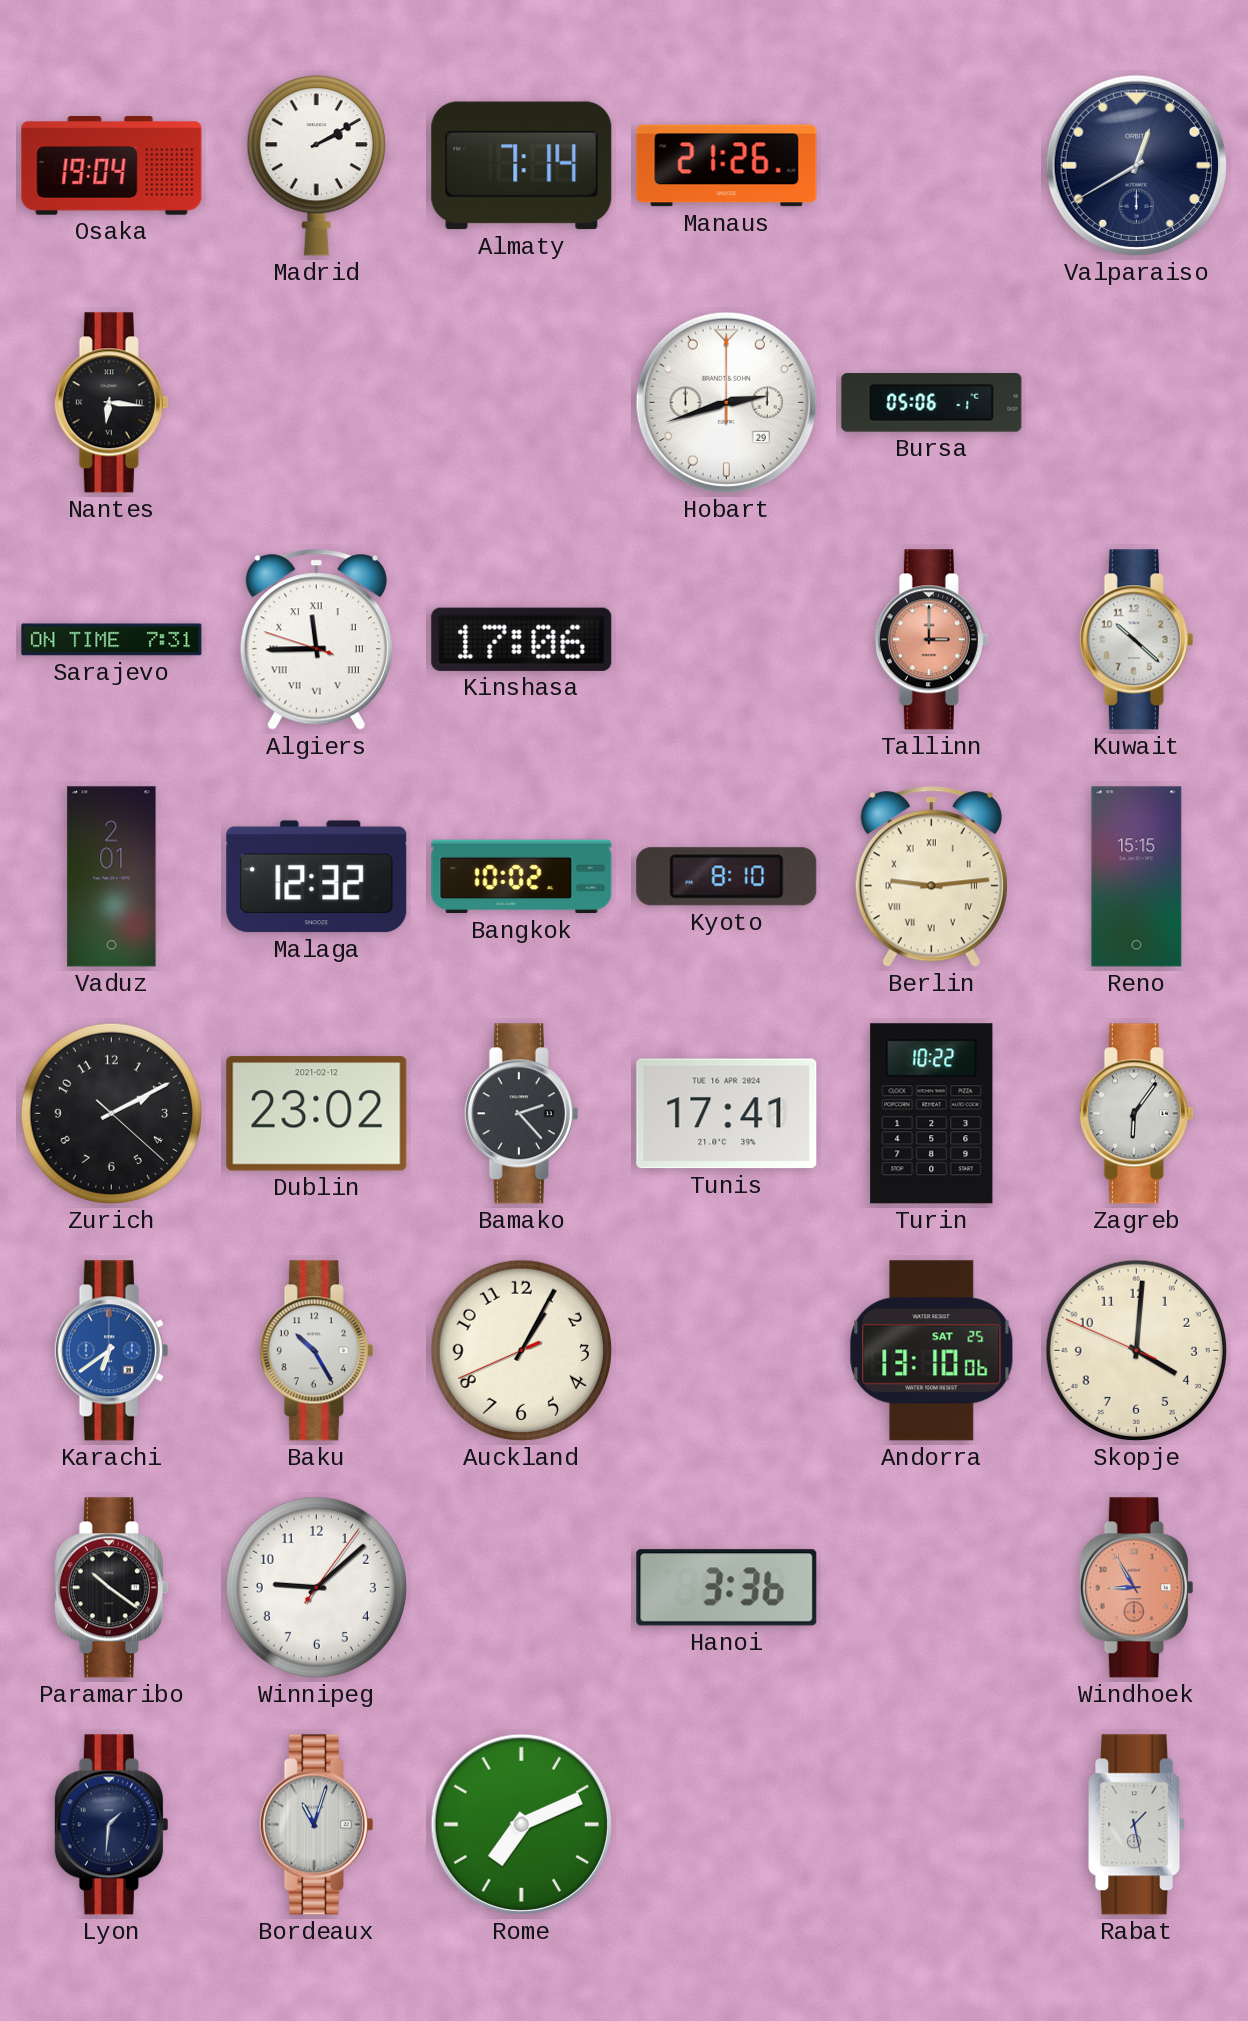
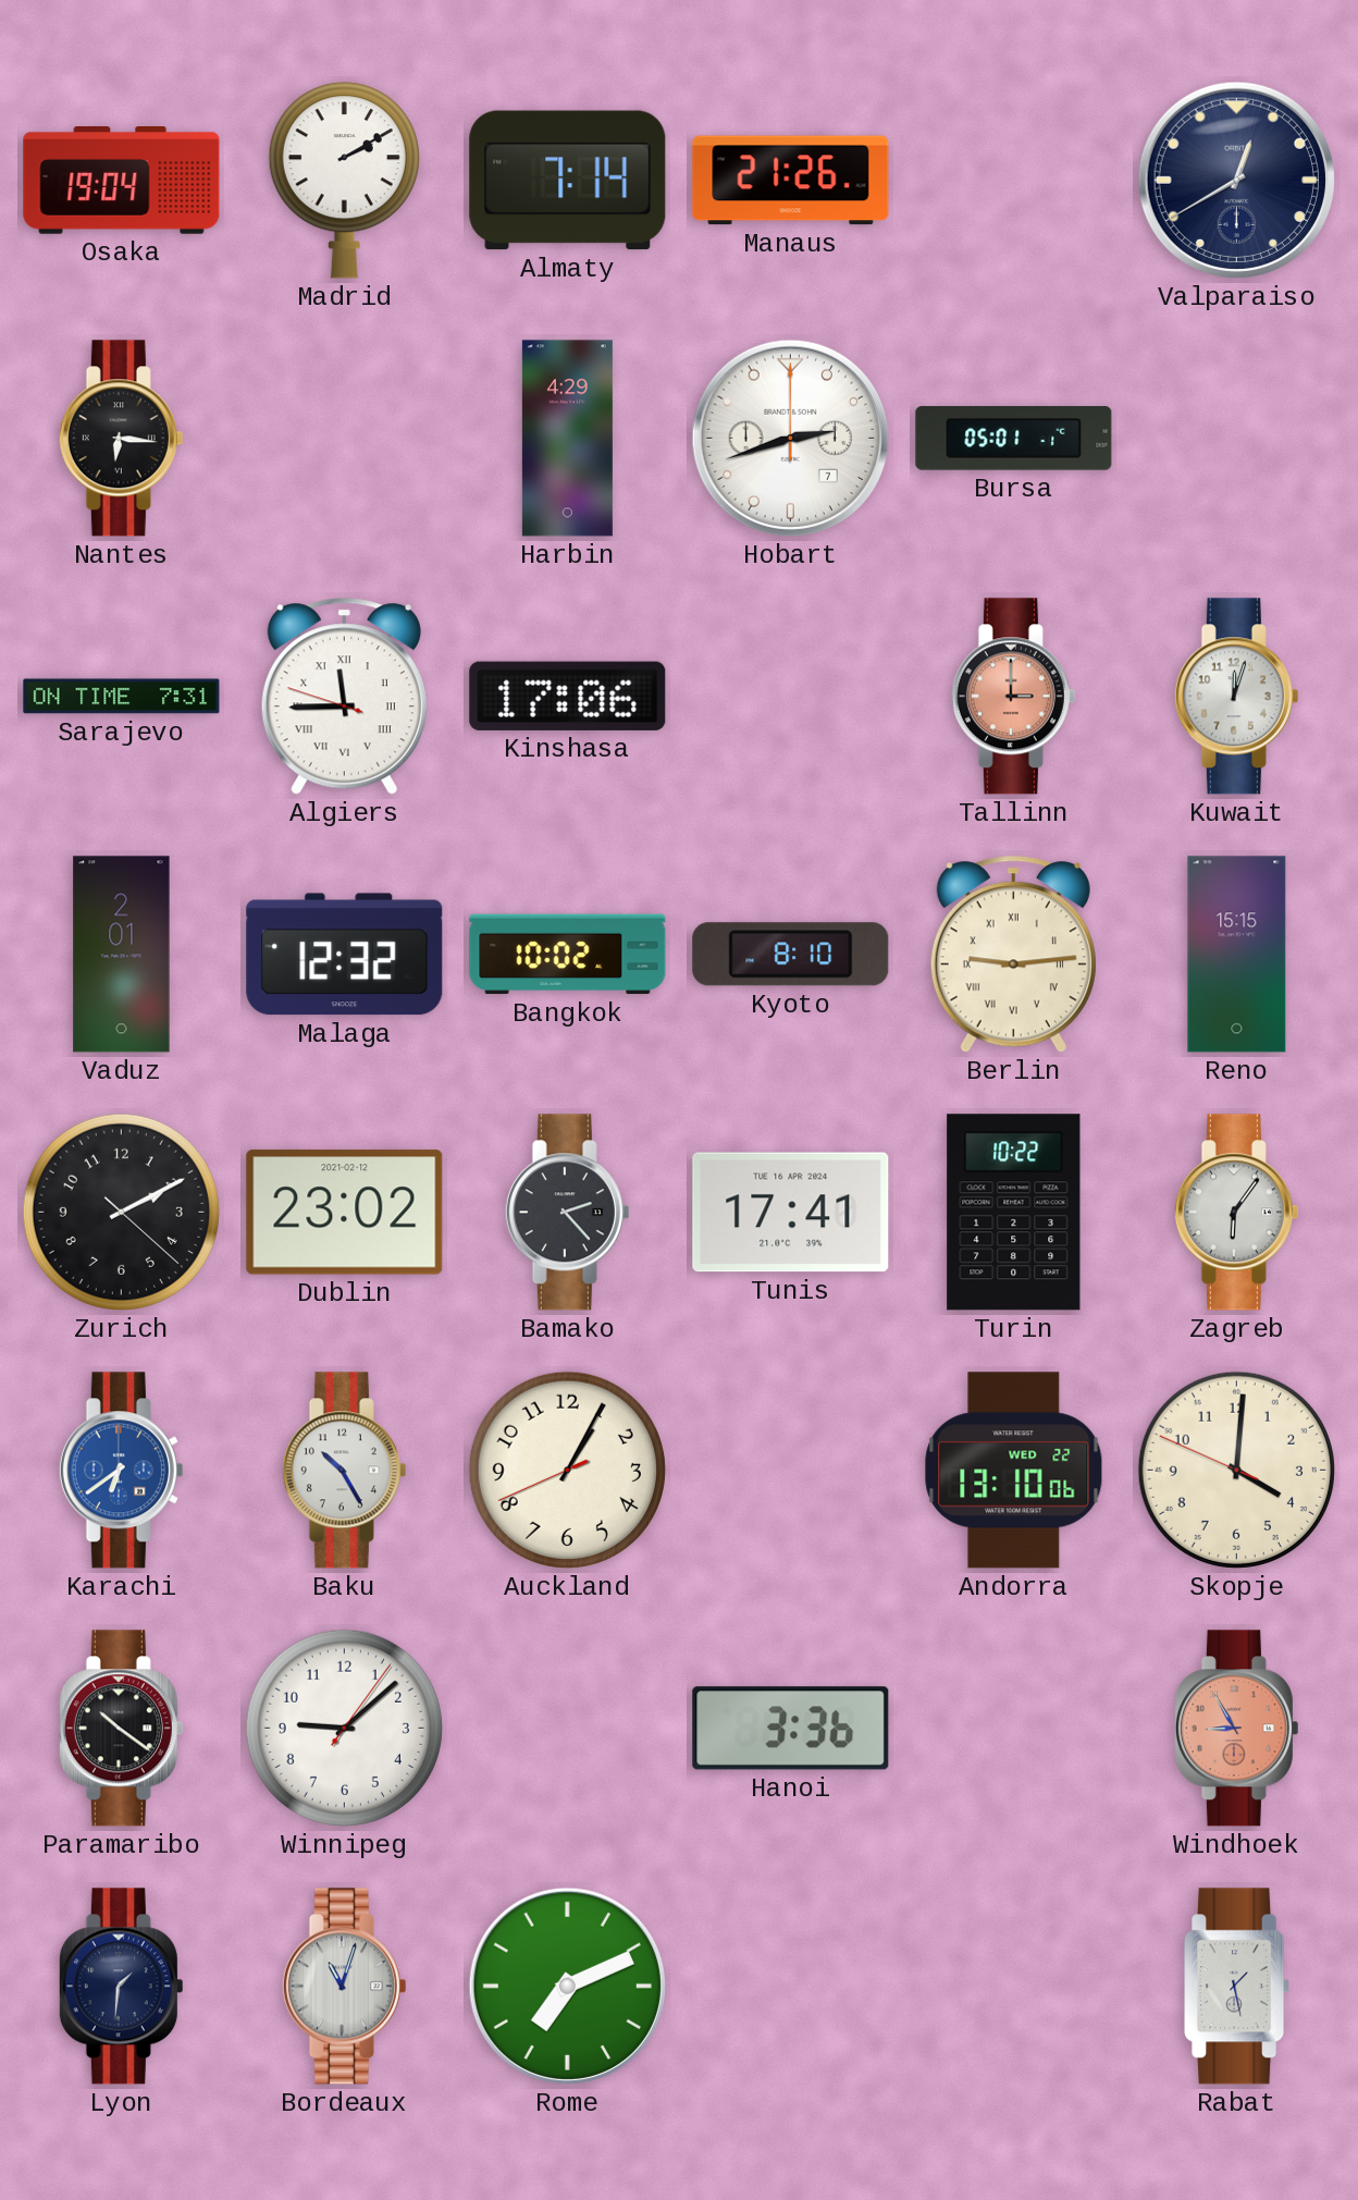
Harbin: none -> 4:29
Hobart date: 29 -> 7
Bursa: 05:06 -> 05:01
Kuwait: 10:22 -> 12:03
Andorra date: SAT 25 -> WED 22
